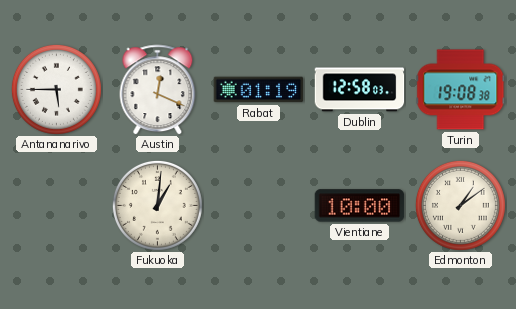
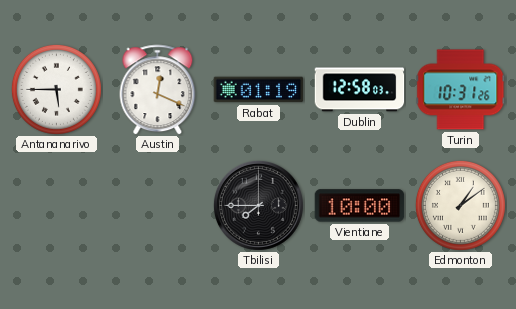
Turin: 19:08 -> 10:31
Fukuoka: 1:01 -> none
Tbilisi: none -> 7:45
